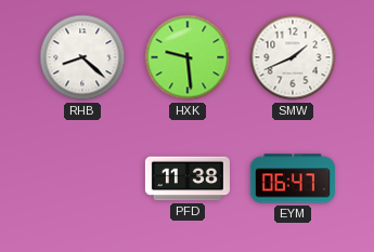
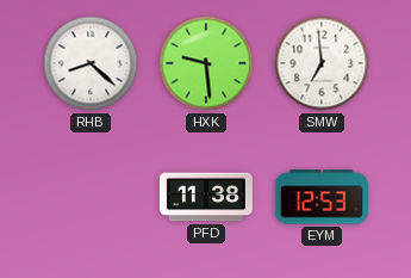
SMW: 1:41 -> 6:59
EYM: 06:47 -> 12:53
